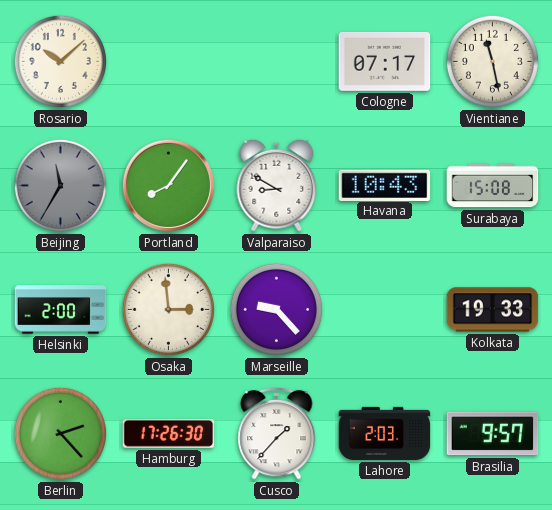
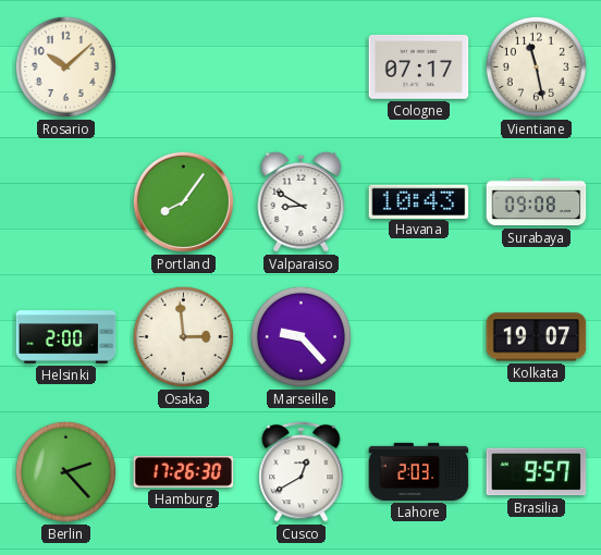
Beijing: 11:35 -> none
Surabaya: 15:08 -> 09:08
Kolkata: 19:33 -> 19:07
Cusco: 1:37 -> 12:40
